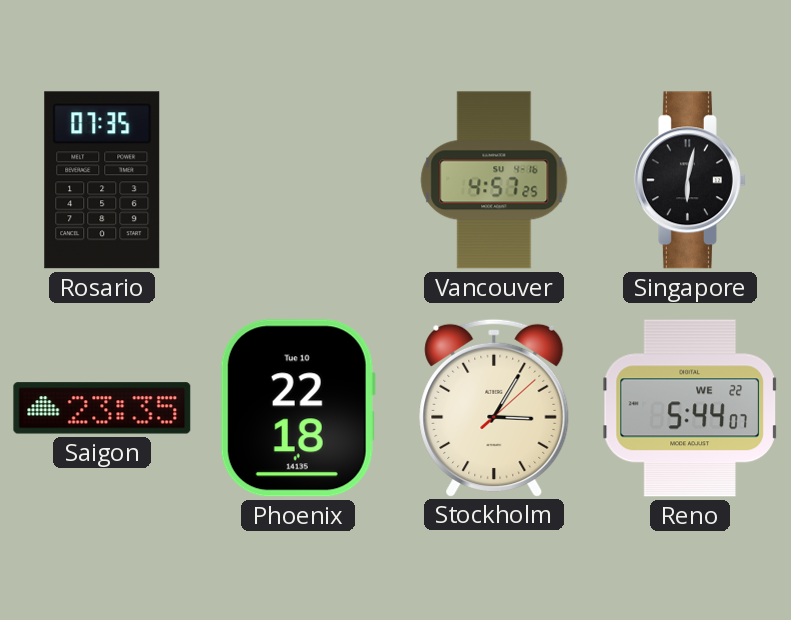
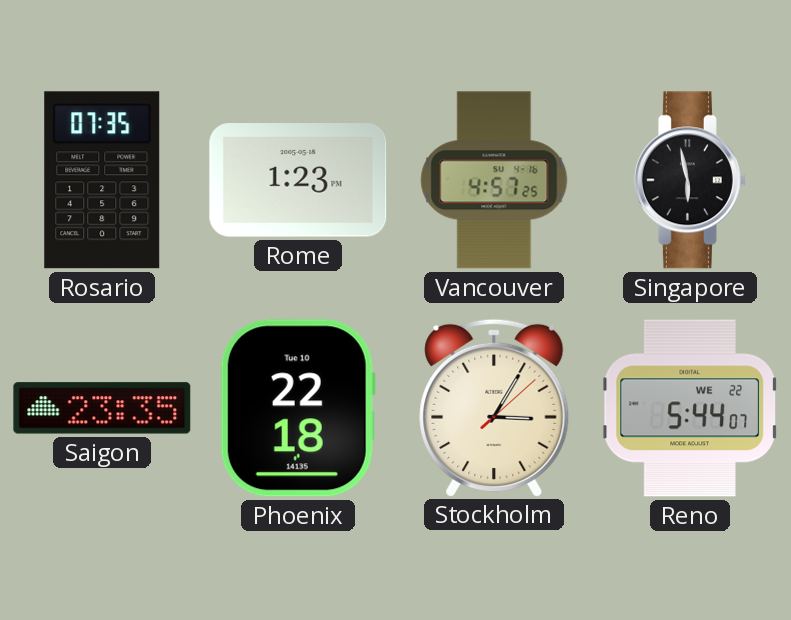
Rome: none -> 1:23
Singapore: 6:02 -> 5:58
